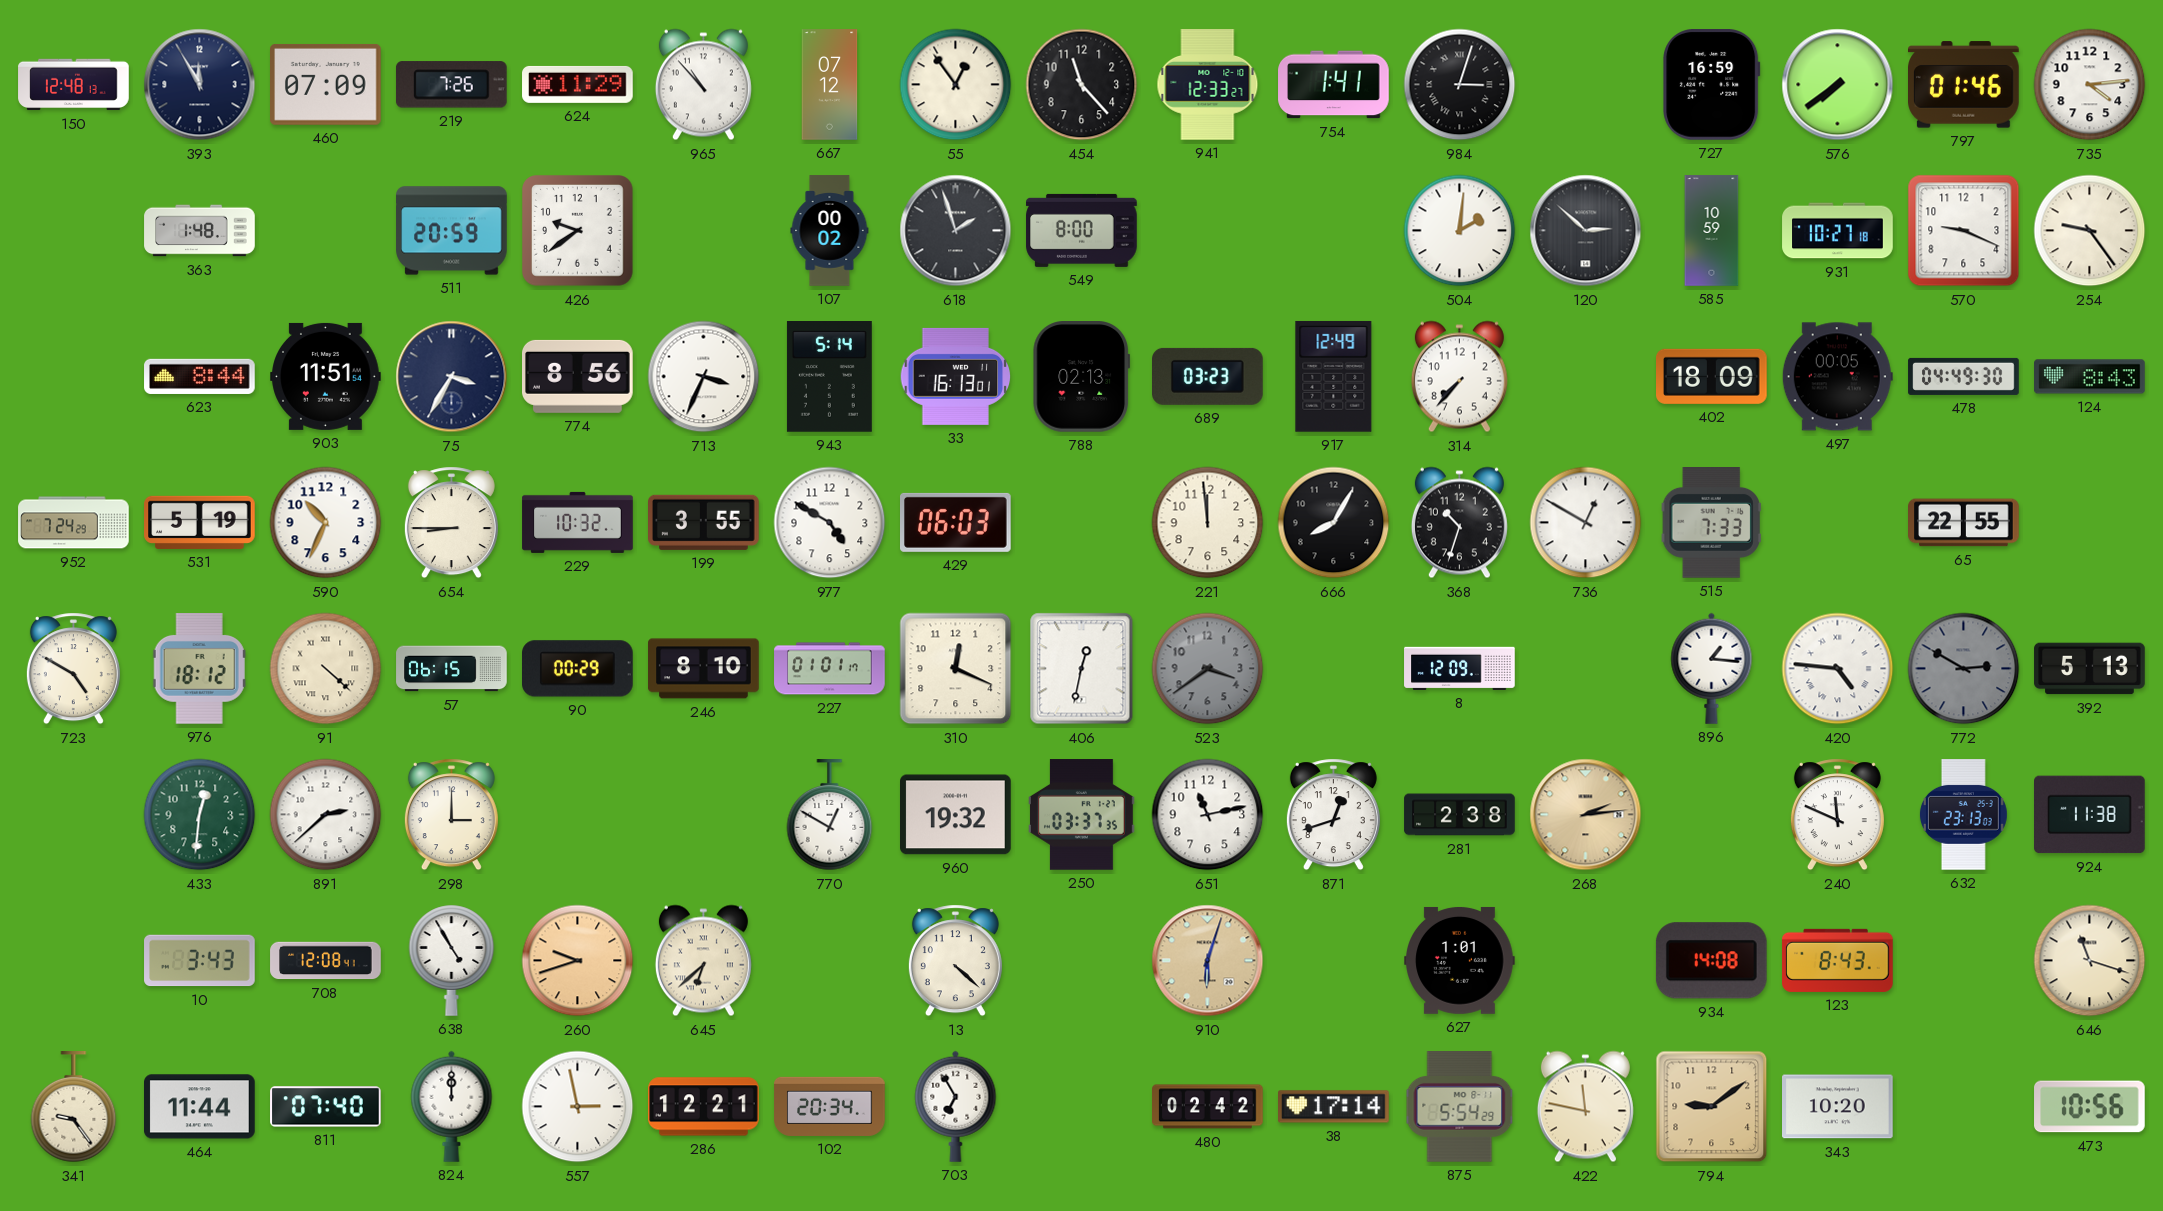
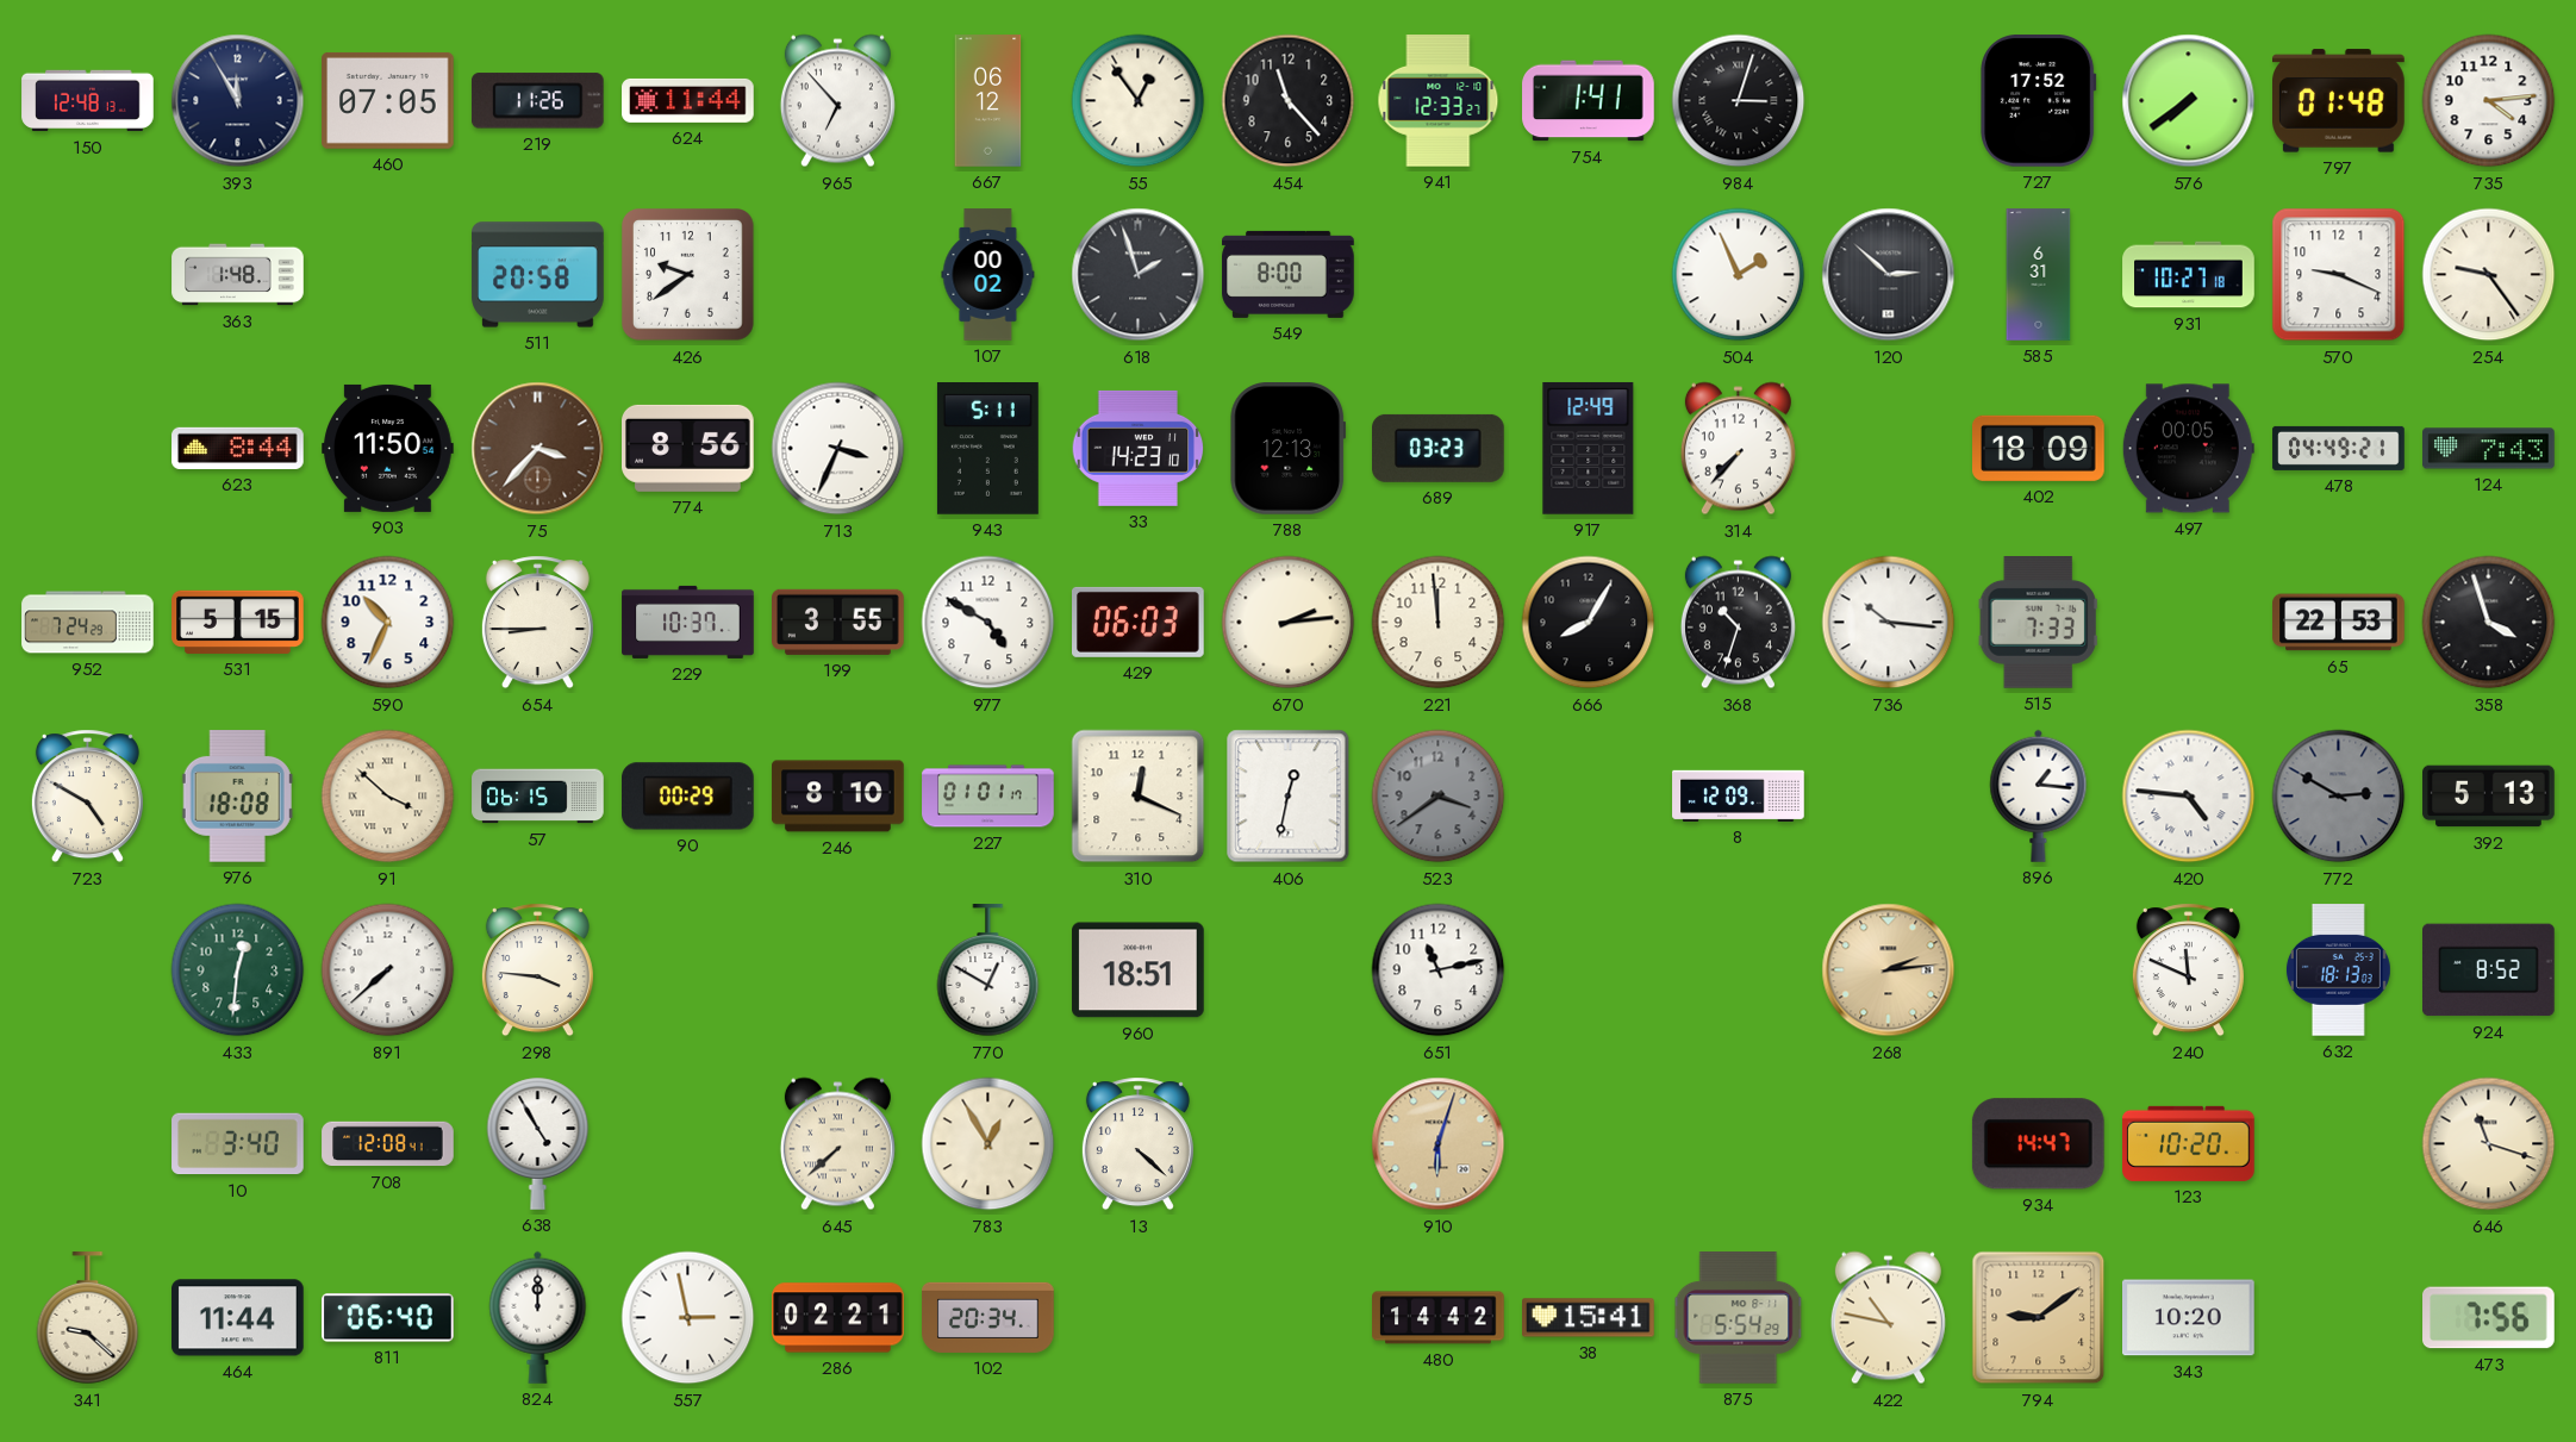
460: 07:09 -> 07:05
219: 7:26 -> 11:26
624: 11:29 -> 11:44
965: 10:53 -> 6:53
667: 07:12 -> 06:12
727: 16:59 -> 17:52
797: 01:46 -> 01:48
511: 20:59 -> 20:58
504: 2:01 -> 1:56
585: 10:59 -> 6:31
903: 11:51 -> 11:50
75: 3:35 -> 3:37
75 dial: navy -> brown
943: 5:14 -> 5:11
33: 16:13 -> 14:23
788: 02:13 -> 12:13
478: 04:49:30 -> 04:49:21
124: 8:43 -> 7:43
531: 5:19 -> 5:15
229: 10:32 -> 10:37
670: none -> 2:14
736: 12:50 -> 10:16
65: 22:55 -> 22:53
358: none -> 3:57
976: 18:12 -> 18:08
91: 4:22 -> 3:52
891: 2:38 -> 7:38
298: 3:00 -> 3:46
960: 19:32 -> 18:51
250: 03:37 -> none
871: 12:42 -> none
281: 2:38 -> none
632: 23:13 -> 18:13
924: 11:38 -> 8:52
10: 3:43 -> 3:40
260: 9:42 -> none
645: 6:38 -> 7:38
783: none -> 12:55
627: 1:01 -> none
934: 14:08 -> 14:47
123: 8:43 -> 10:20
341: 9:24 -> 9:22
811: 07:40 -> 06:40
286: 12:21 -> 02:21
703: 6:55 -> none
480: 02:42 -> 14:42
38: 17:14 -> 15:41
422: 11:47 -> 10:47
473: 10:56 -> 7:56
